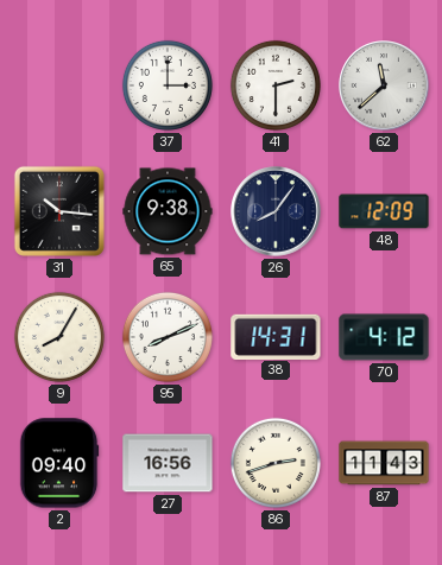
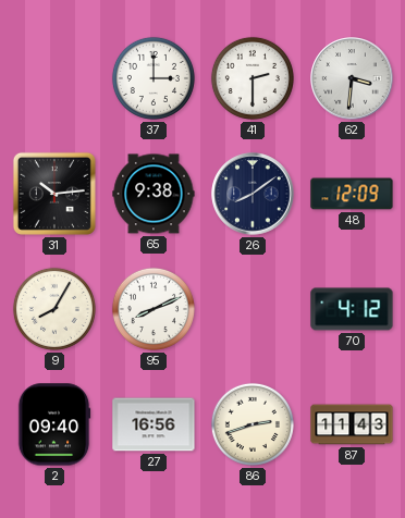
62: 11:38 -> 3:31
31: 10:16 -> 10:14
26: 8:06 -> 8:09
38: 14:31 -> none
